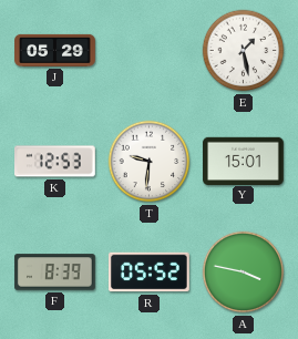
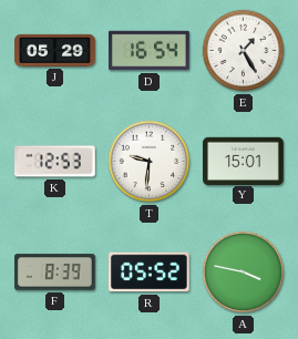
D: none -> 16:54
E: 1:28 -> 1:25
